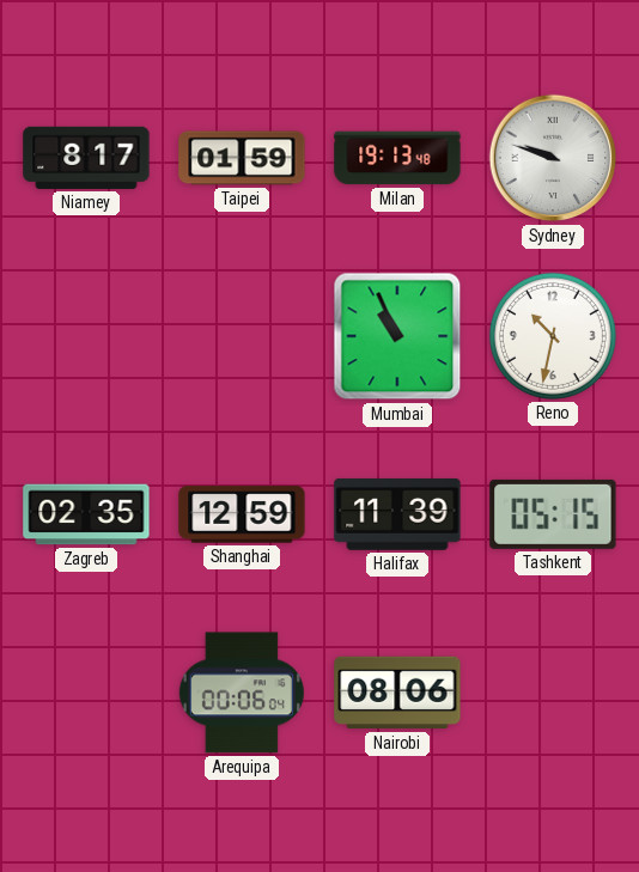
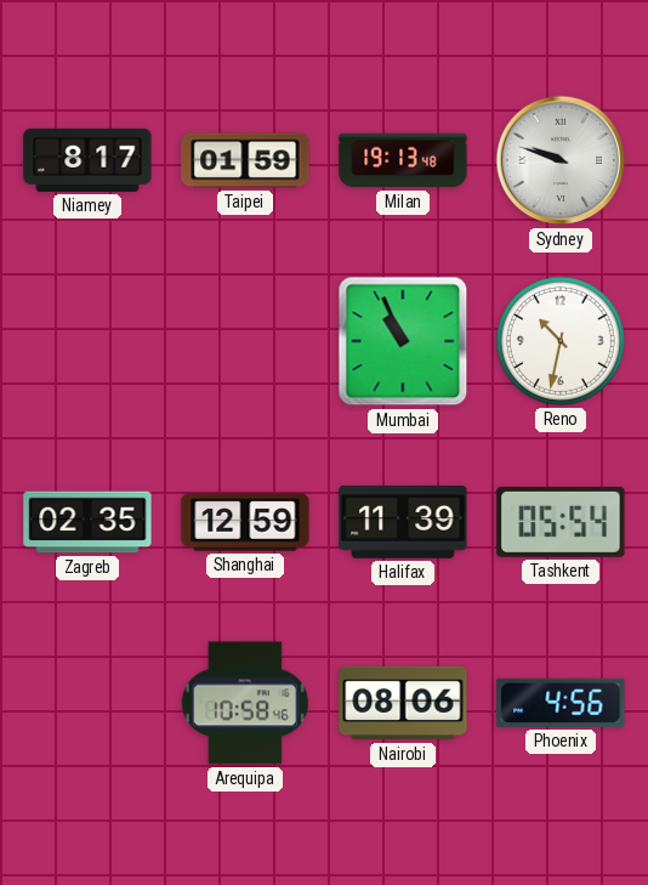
Tashkent: 05:15 -> 05:54
Arequipa: 00:06 -> 10:58
Phoenix: none -> 4:56
